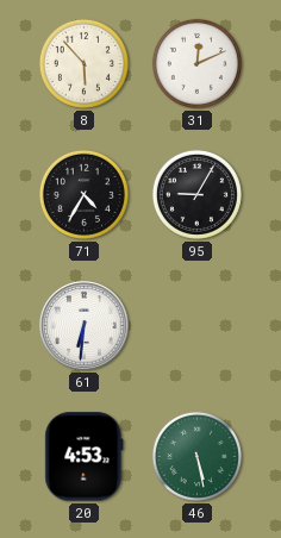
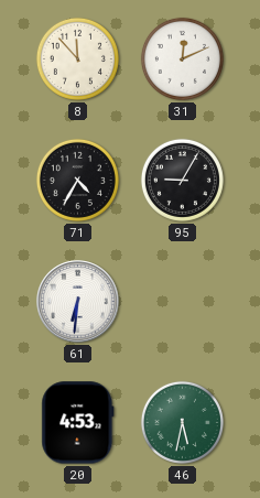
8: 5:53 -> 11:53
46: 5:28 -> 5:32
